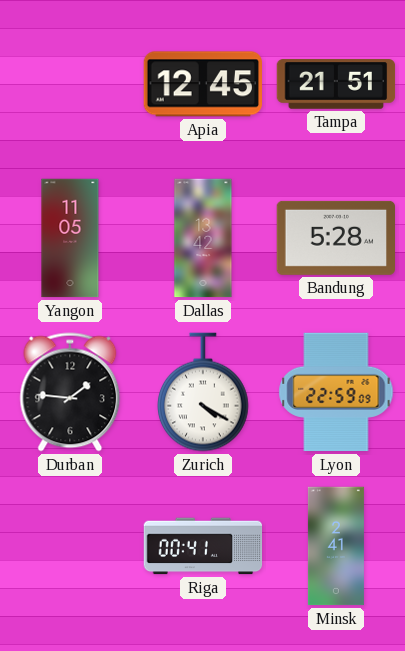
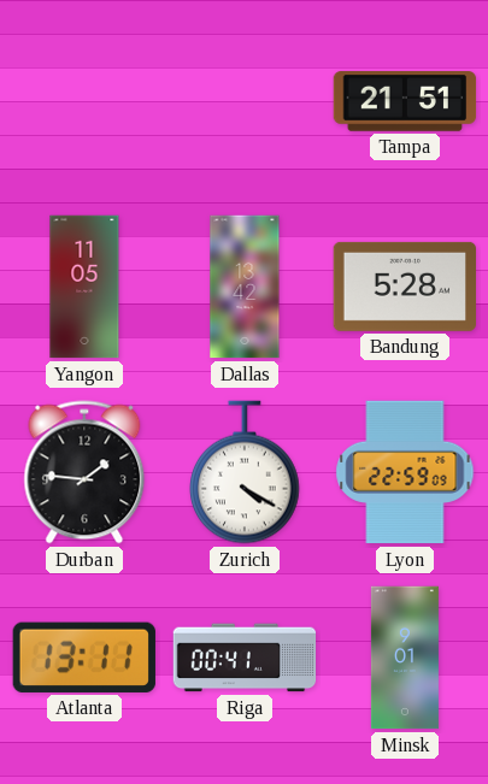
Apia: 12:45 -> none
Atlanta: none -> 13:11
Minsk: 2:41 -> 9:01
